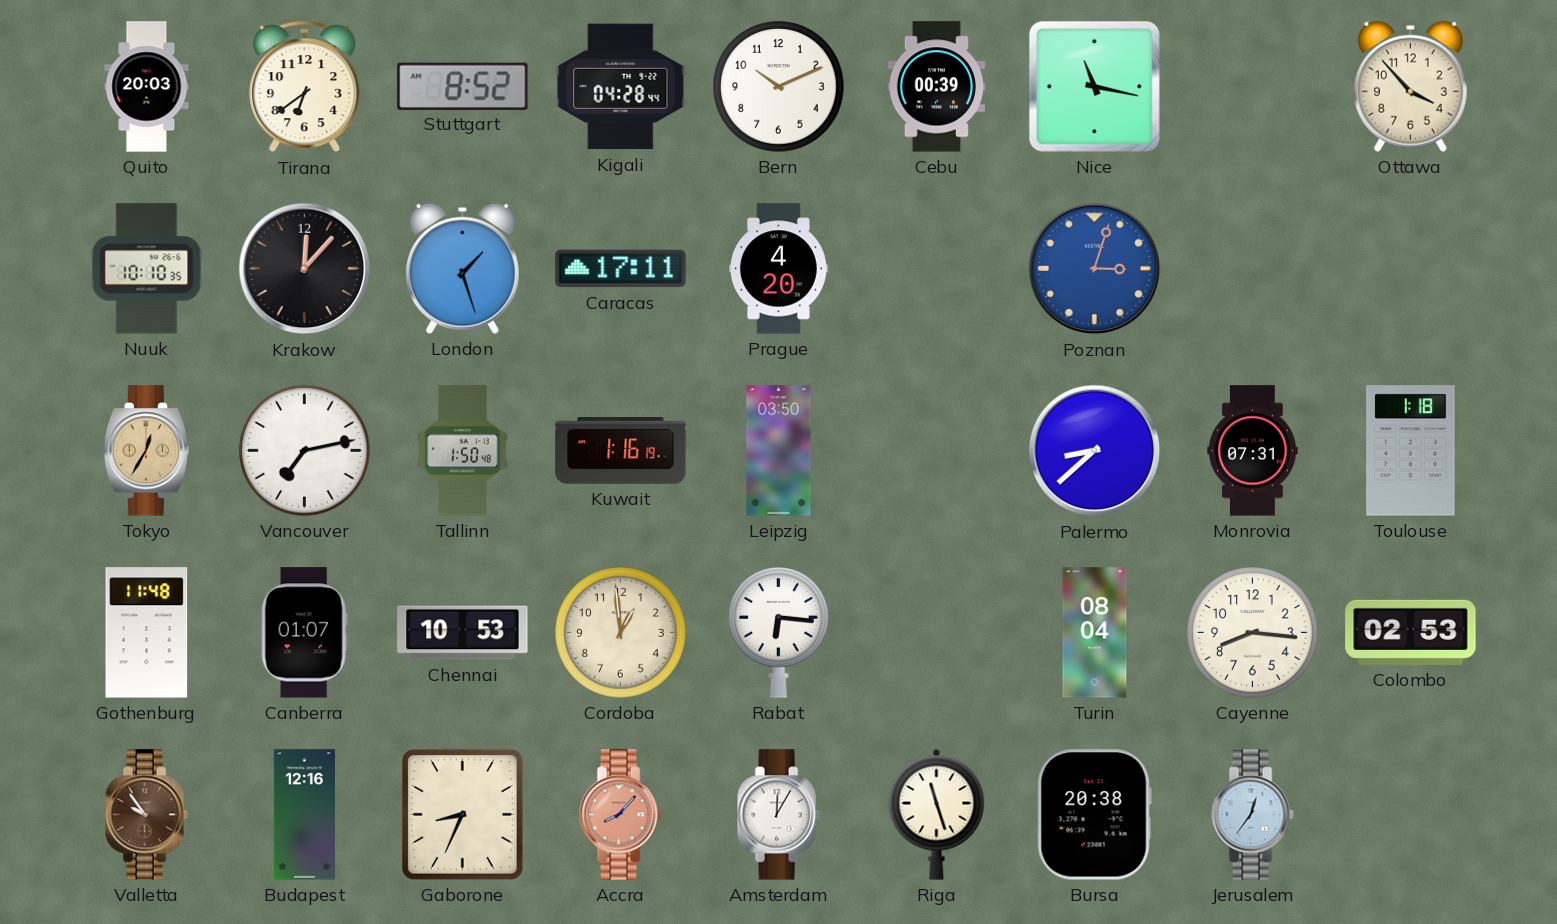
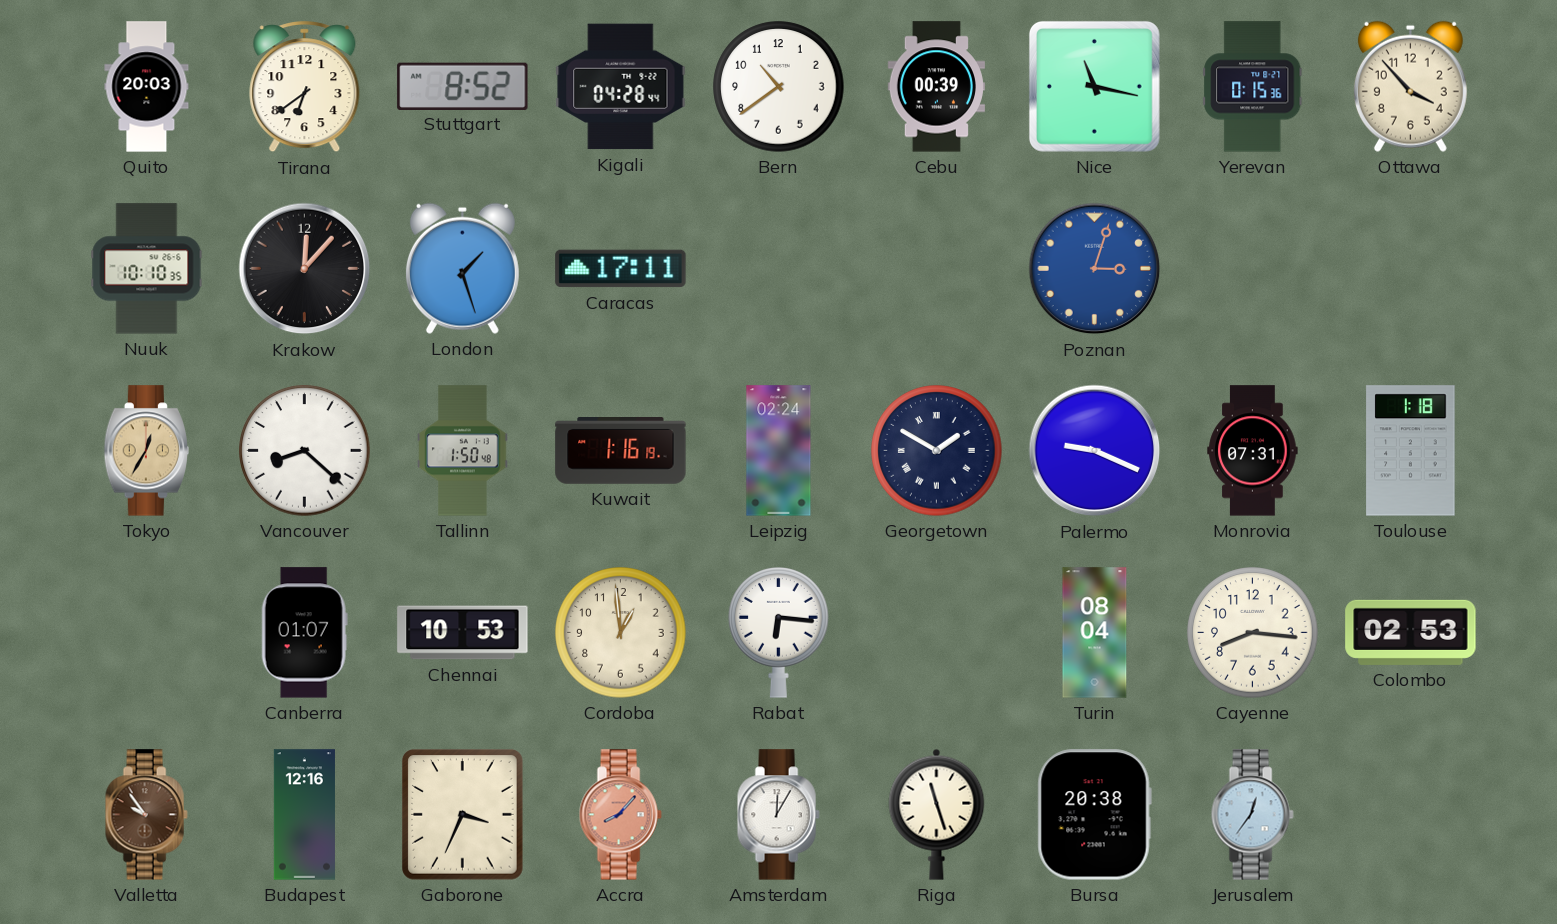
Bern: 10:11 -> 10:39
Yerevan: none -> 0:15
Prague: 4:20 -> none
Vancouver: 7:13 -> 8:22
Leipzig: 03:50 -> 02:24
Georgetown: none -> 1:50
Palermo: 8:38 -> 9:19
Gothenburg: 11:48 -> none
Gaborone: 8:34 -> 3:34
